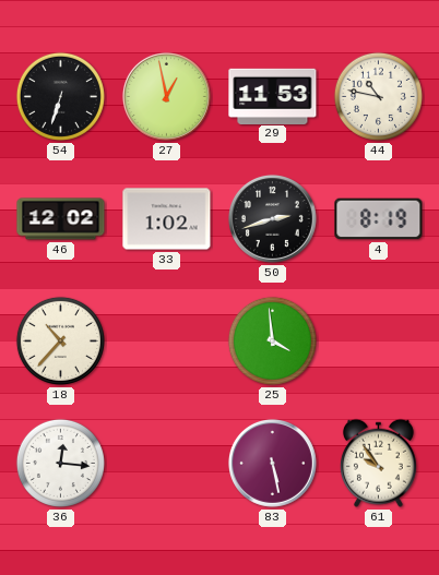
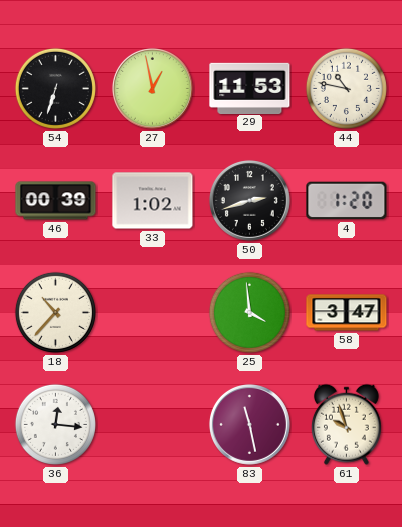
46: 12:02 -> 00:39
4: 8:19 -> 1:20
58: none -> 3:47
83: 5:28 -> 11:28
61: 9:54 -> 9:57
